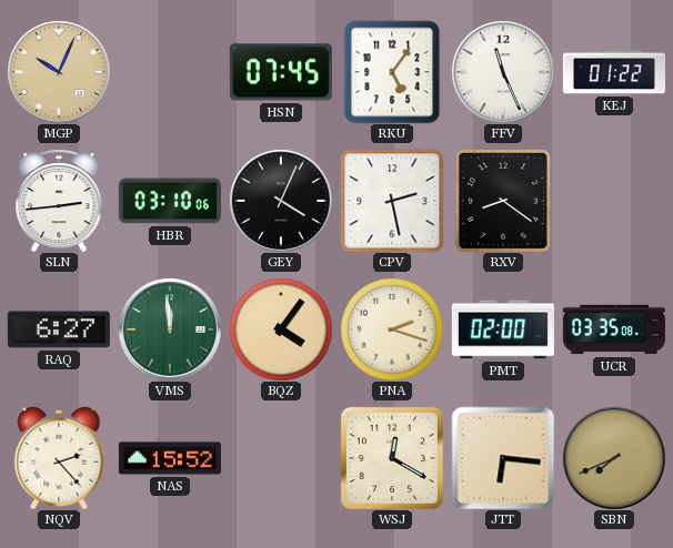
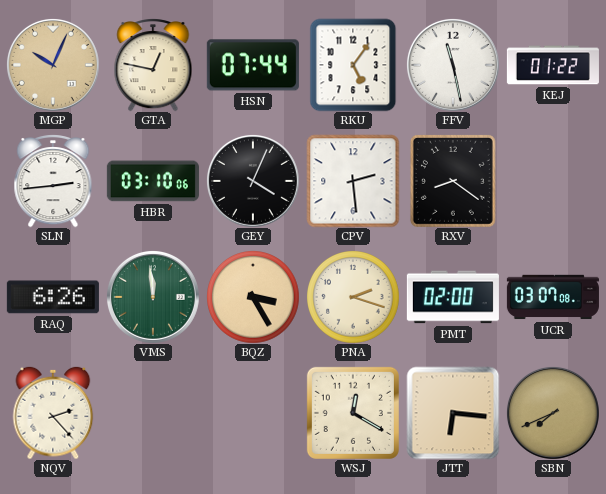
GTA: none -> 12:47
HSN: 07:45 -> 07:44
FFV: 11:26 -> 11:28
CPV: 2:28 -> 2:29
RAQ: 6:27 -> 6:26
BQZ: 4:06 -> 3:25
UCR: 03:35 -> 03:07
NAS: 15:52 -> none
